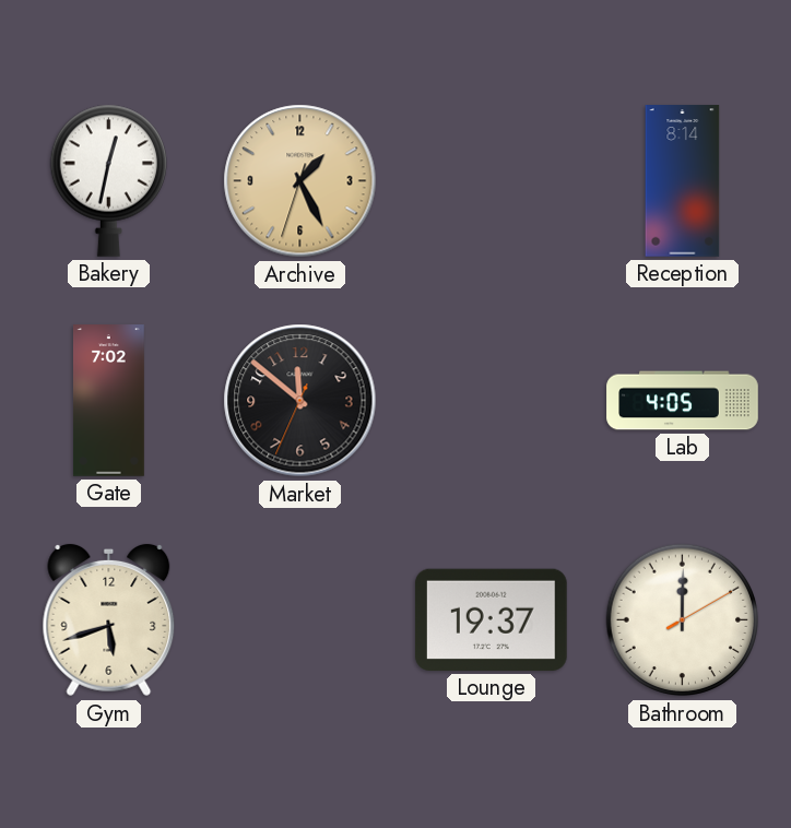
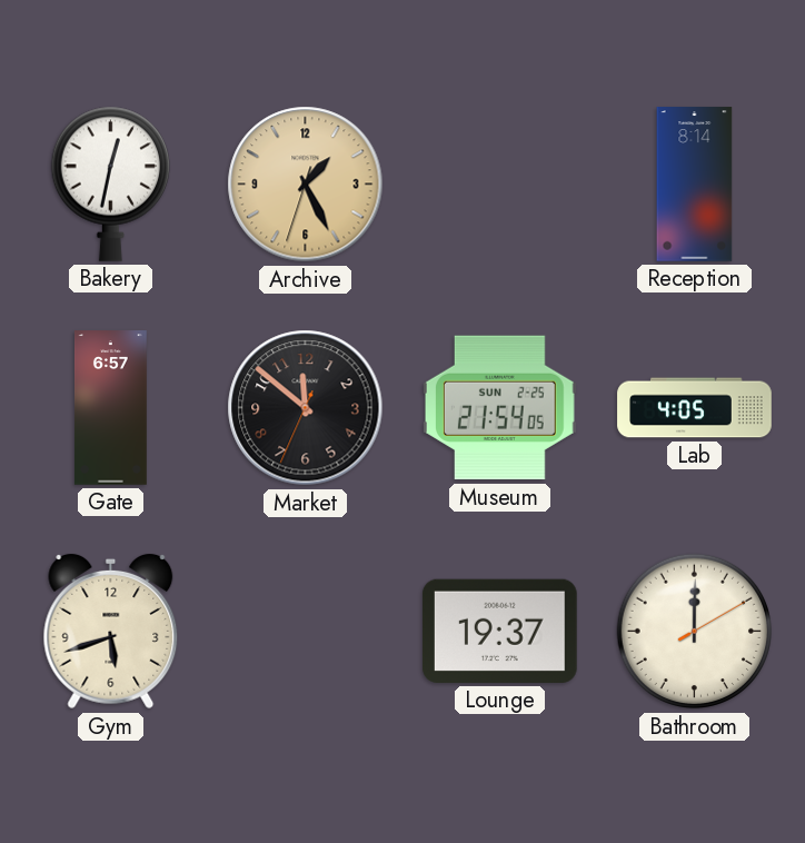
Gate: 7:02 -> 6:57
Museum: none -> 21:54
